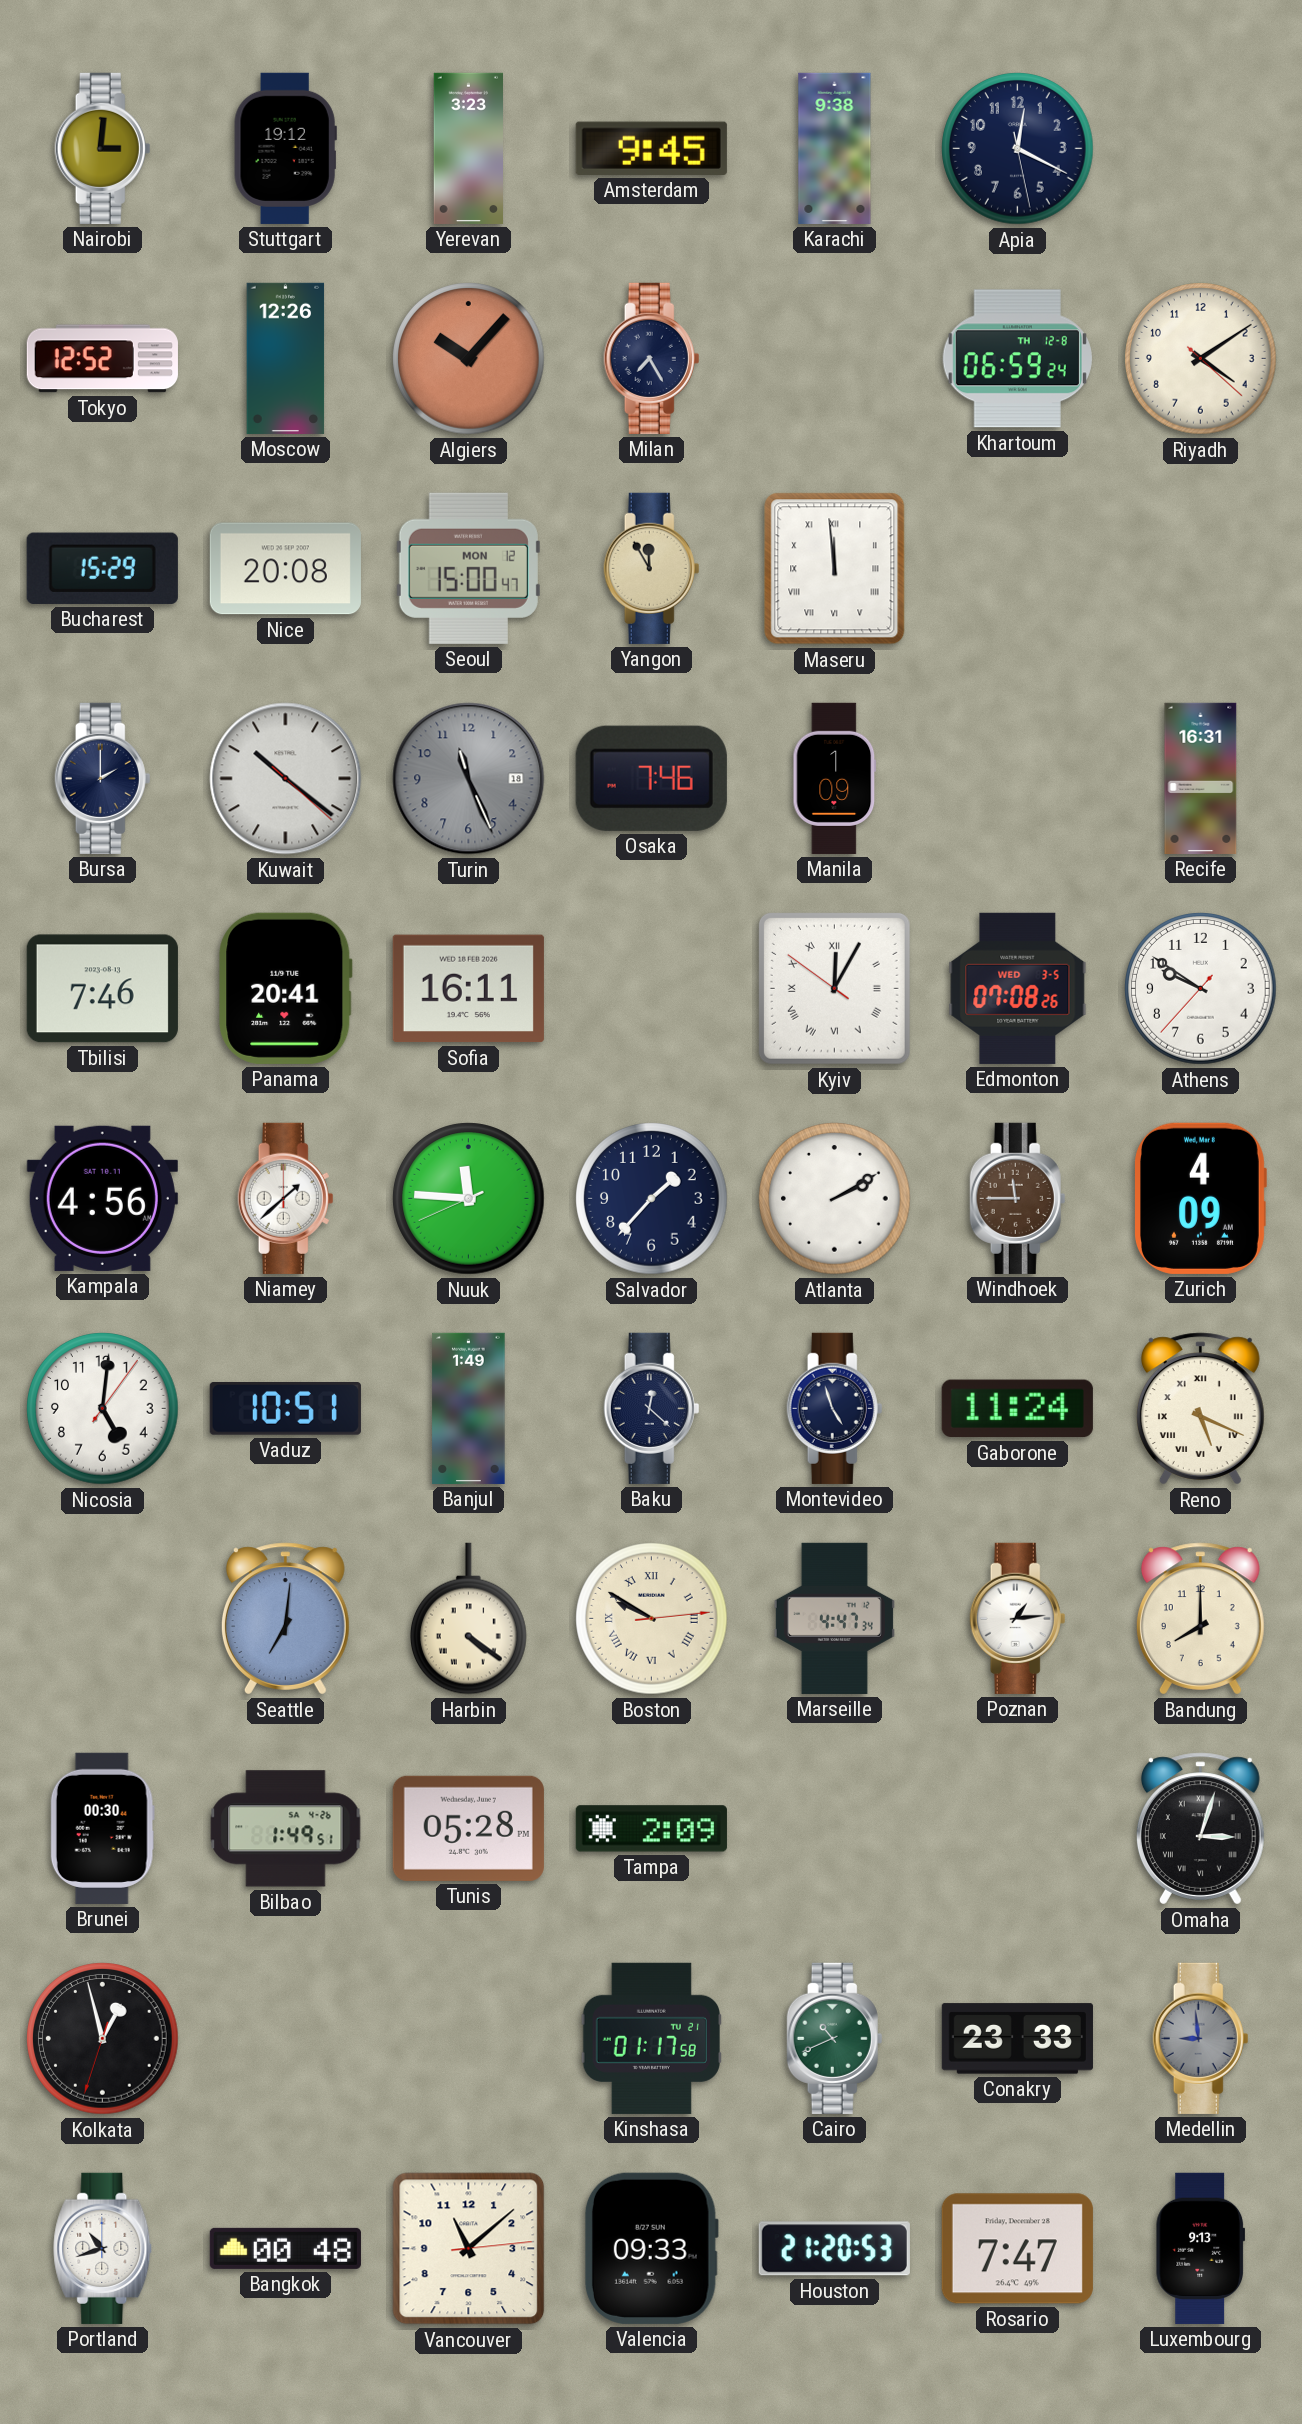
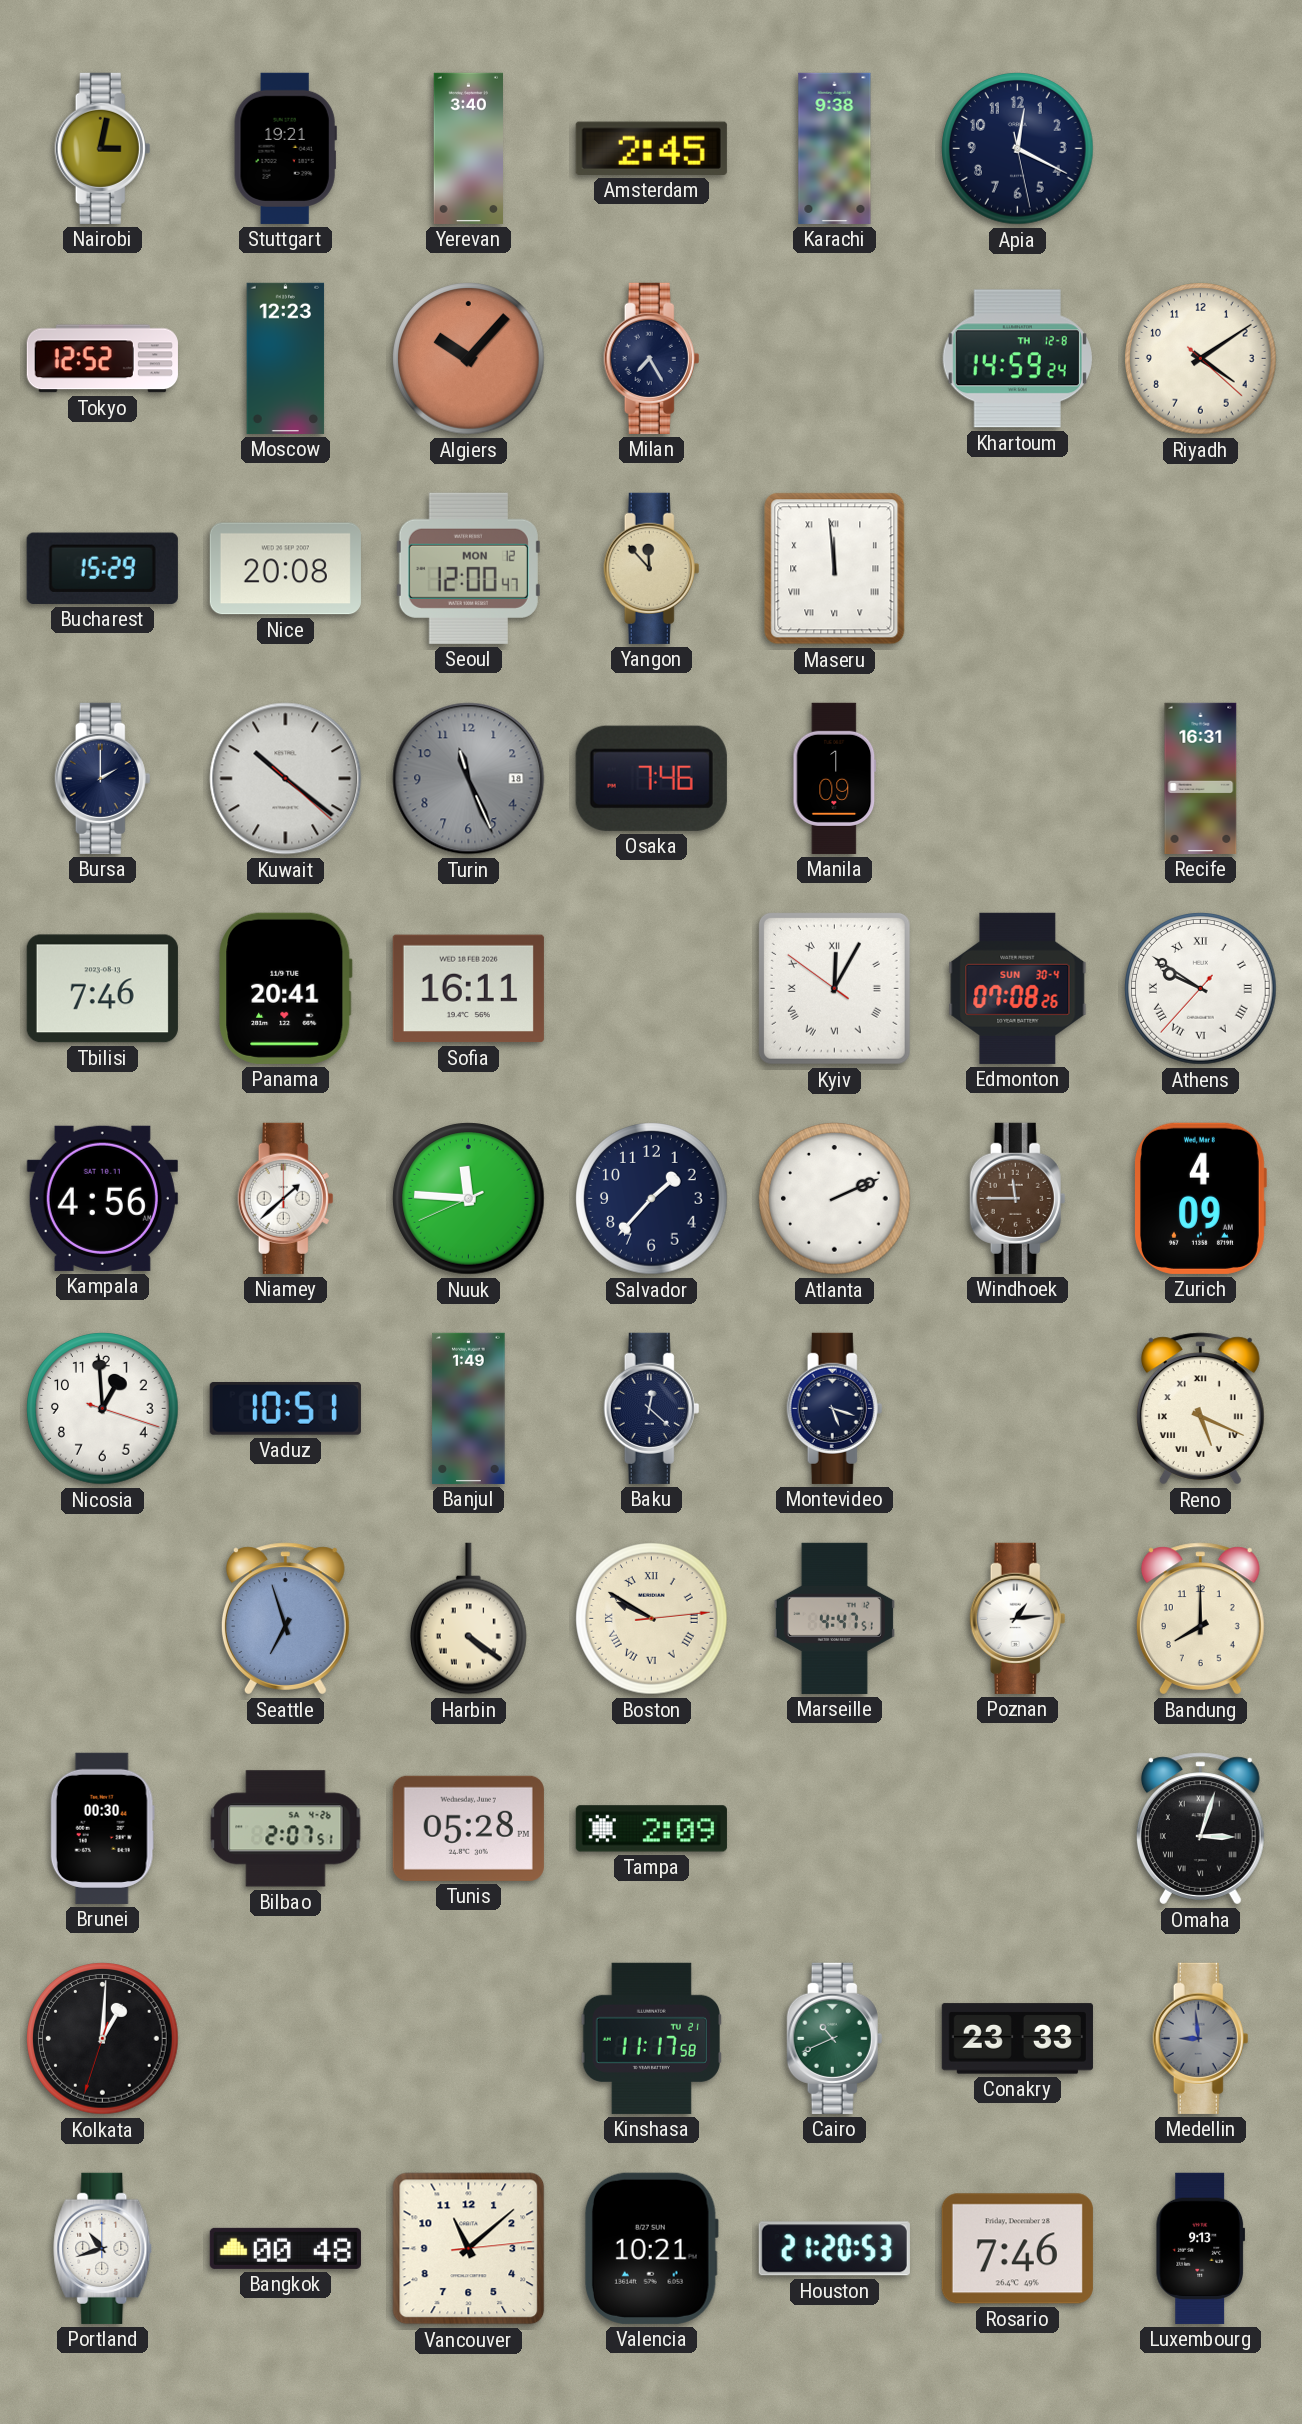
Nairobi: 3:01 -> 3:02
Stuttgart: 19:12 -> 19:21
Yerevan: 3:23 -> 3:40
Amsterdam: 9:45 -> 2:45
Moscow: 12:26 -> 12:23
Khartoum: 06:59 -> 14:59
Seoul: 15:00 -> 12:00
Yangon: 11:55 -> 11:53
Edmonton date: WED 3-5 -> SUN 30-4
Athens numerals: Arabic -> Roman
Atlanta: 2:10 -> 2:11
Nicosia: 5:01 -> 12:59
Montevideo: 4:57 -> 5:18
Gaborone: 11:24 -> none
Seattle: 7:01 -> 6:57
Marseille: 4:47:34 -> 4:47:51
Bilbao: 1:49 -> 2:07
Kolkata: 12:57 -> 1:00
Kinshasa: 01:17 -> 11:17
Valencia: 09:33 -> 10:21
Rosario: 7:47 -> 7:46
